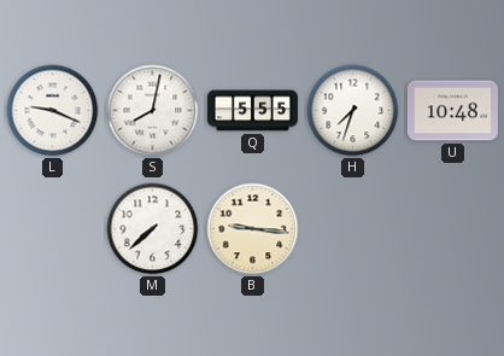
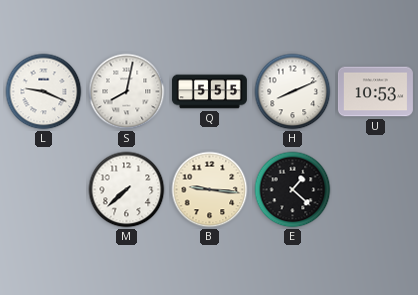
H: 7:33 -> 8:11
U: 10:48 -> 10:53
E: none -> 1:22
